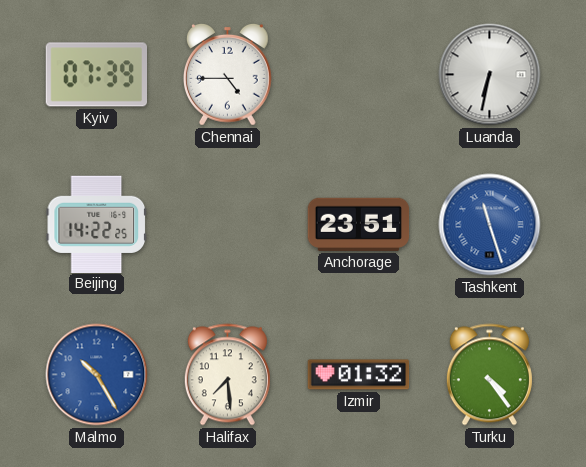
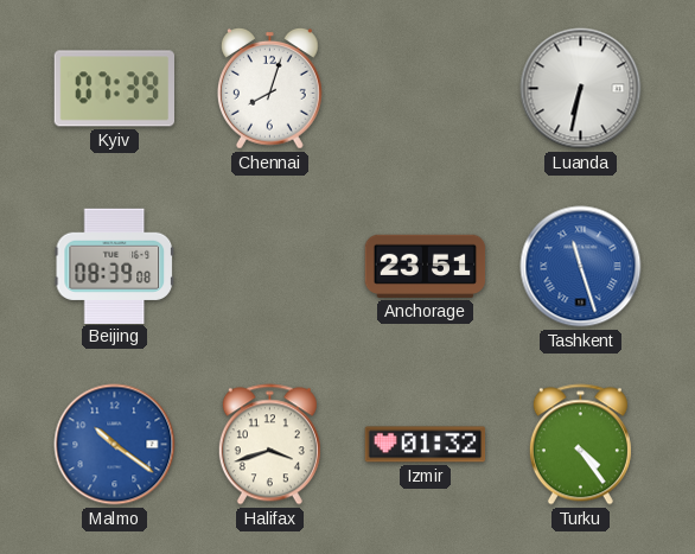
Chennai: 4:45 -> 8:03
Beijing: 14:22 -> 08:39
Malmo: 10:25 -> 10:21
Halifax: 7:29 -> 3:42
